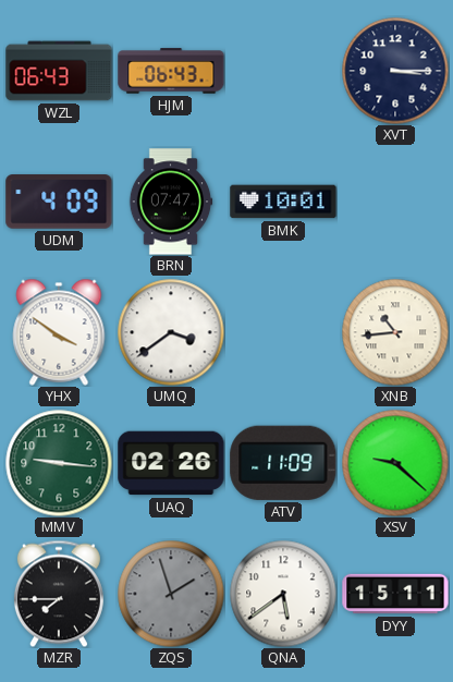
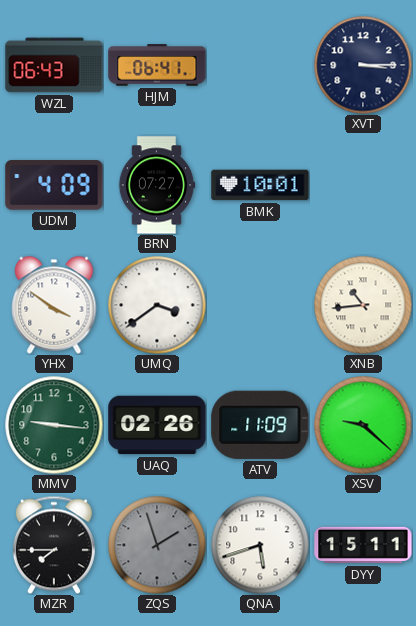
HJM: 06:43 -> 06:41
BRN: 07:47 -> 07:27
QNA: 5:39 -> 5:42
